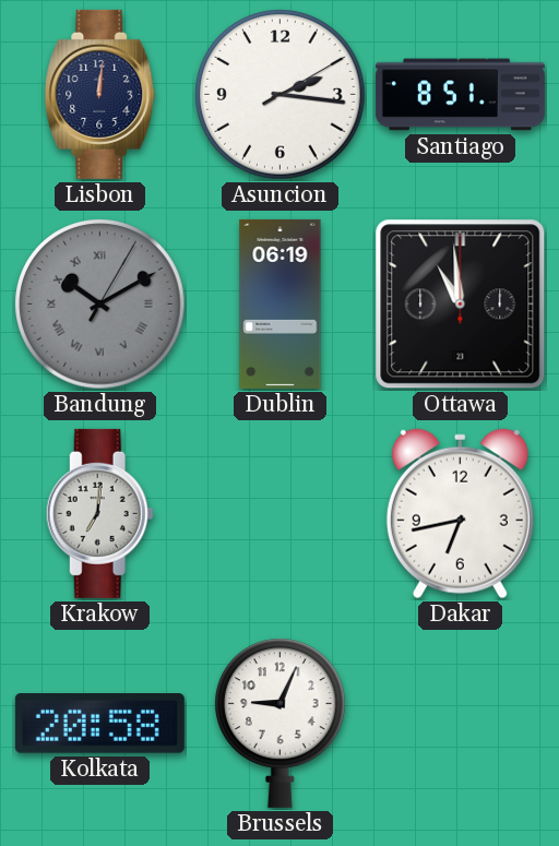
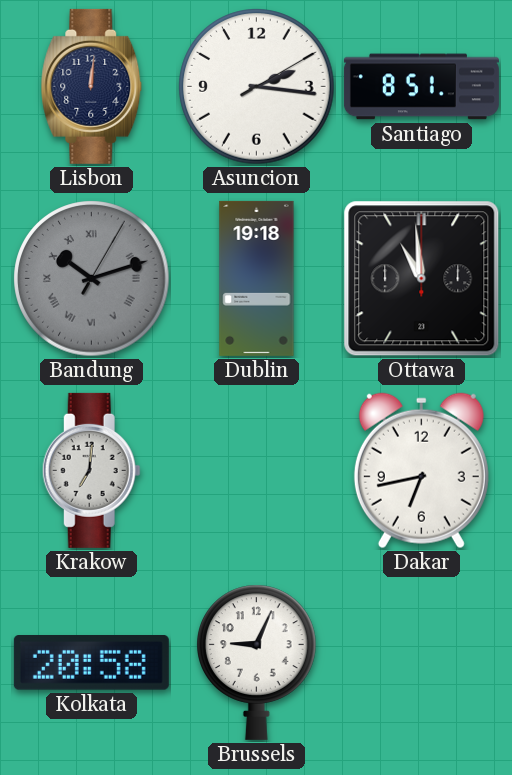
Bandung: 10:10 -> 10:12
Dublin: 06:19 -> 19:18
